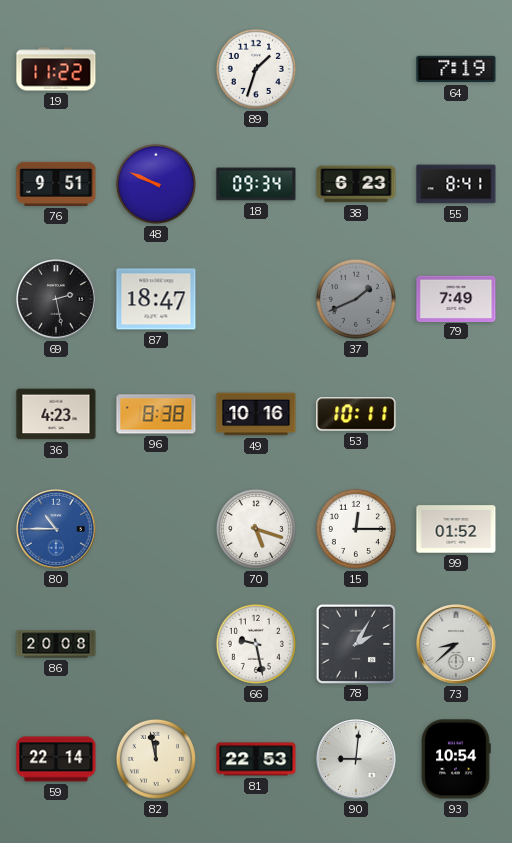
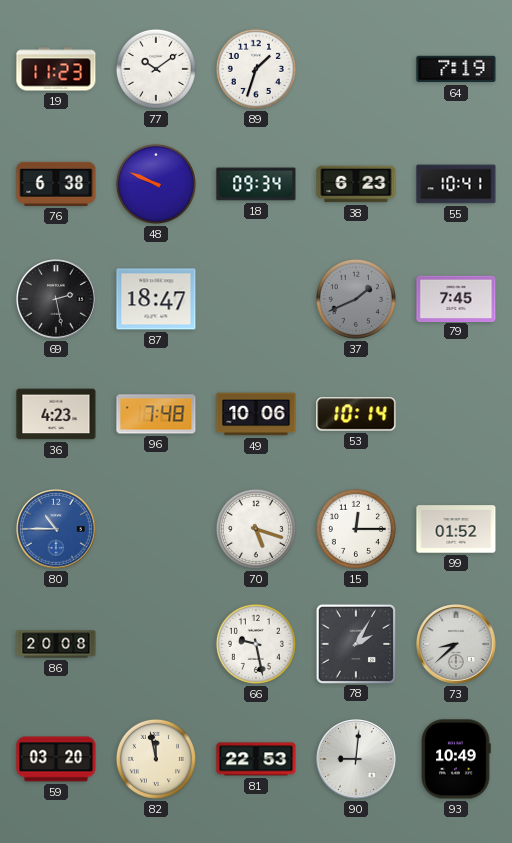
19: 11:22 -> 11:23
77: none -> 10:09
76: 9:51 -> 6:38
55: 8:41 -> 10:41
79: 7:49 -> 7:45
96: 8:38 -> 7:48
49: 10:16 -> 10:06
53: 10:11 -> 10:14
59: 22:14 -> 03:20
93: 10:54 -> 10:49
